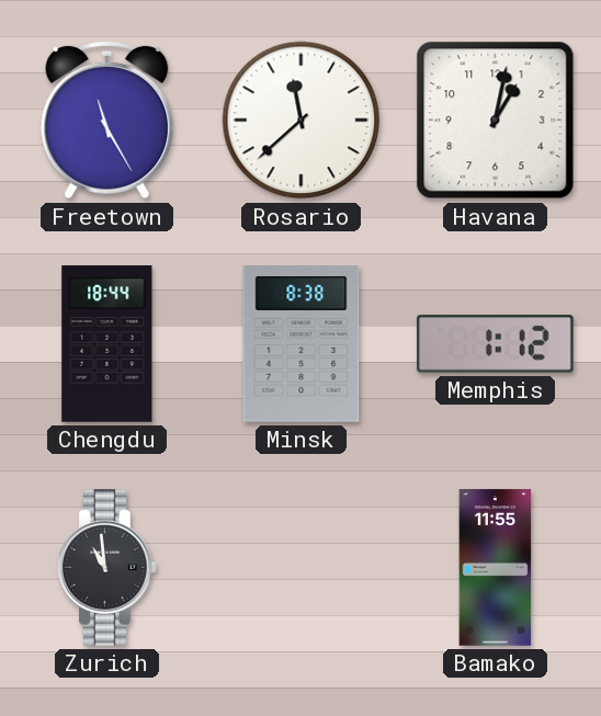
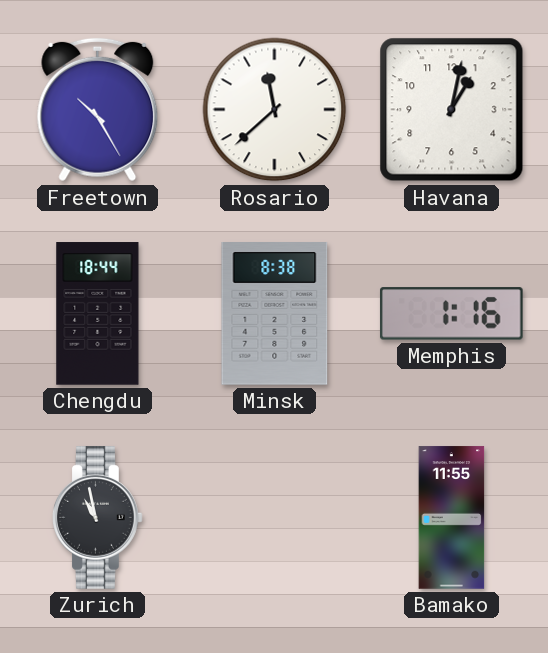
Freetown: 11:25 -> 10:25
Memphis: 1:12 -> 1:16
Zurich: 10:59 -> 10:58
